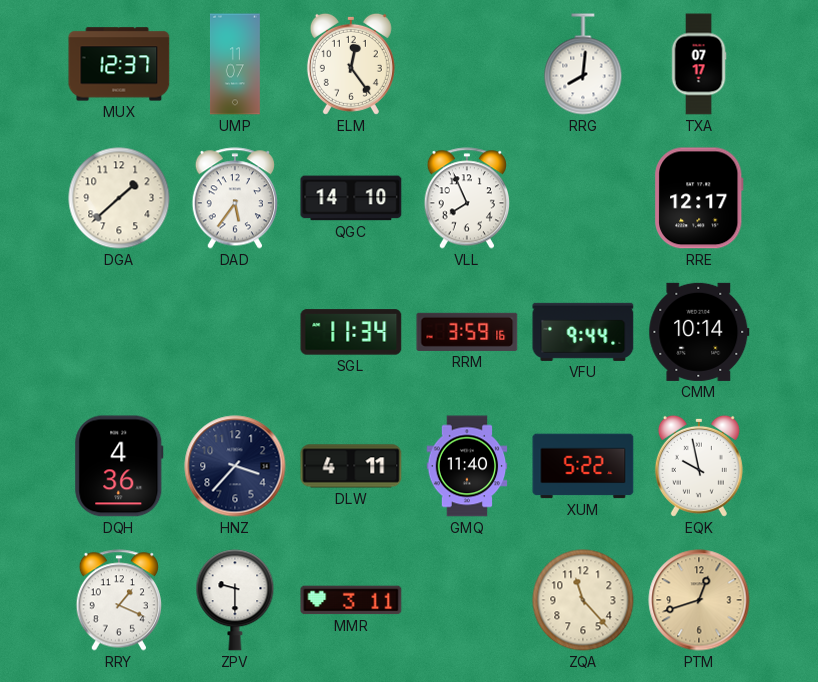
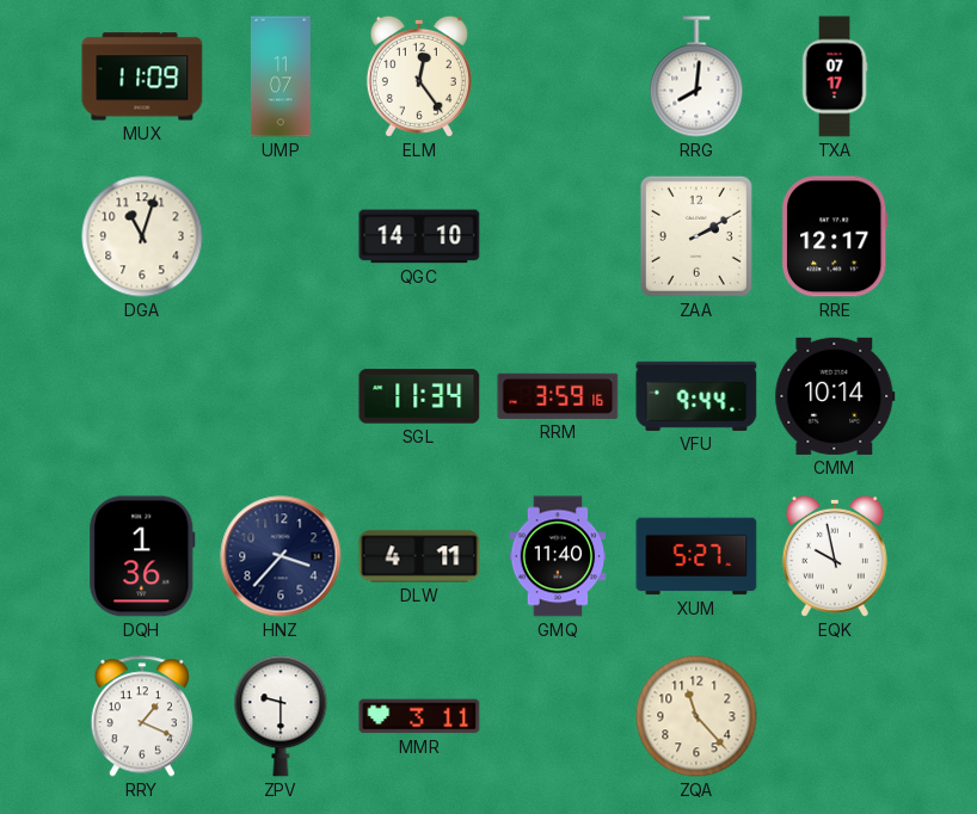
MUX: 12:37 -> 11:09
DGA: 1:38 -> 11:03
DAD: 5:36 -> none
VLL: 7:56 -> none
ZAA: none -> 2:10
DQH: 4:36 -> 1:36
XUM: 5:22 -> 5:27
PTM: 12:42 -> none
